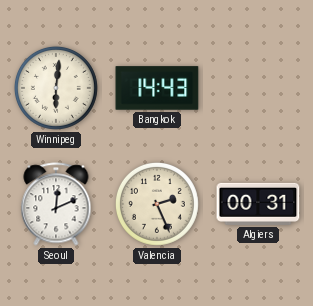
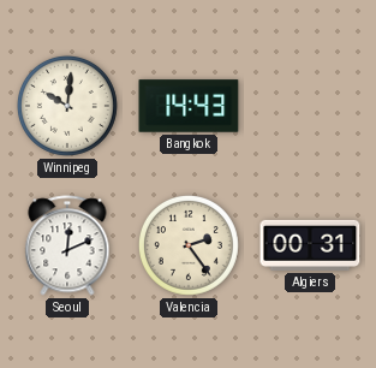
Winnipeg: 6:01 -> 10:01
Valencia: 2:26 -> 2:24
